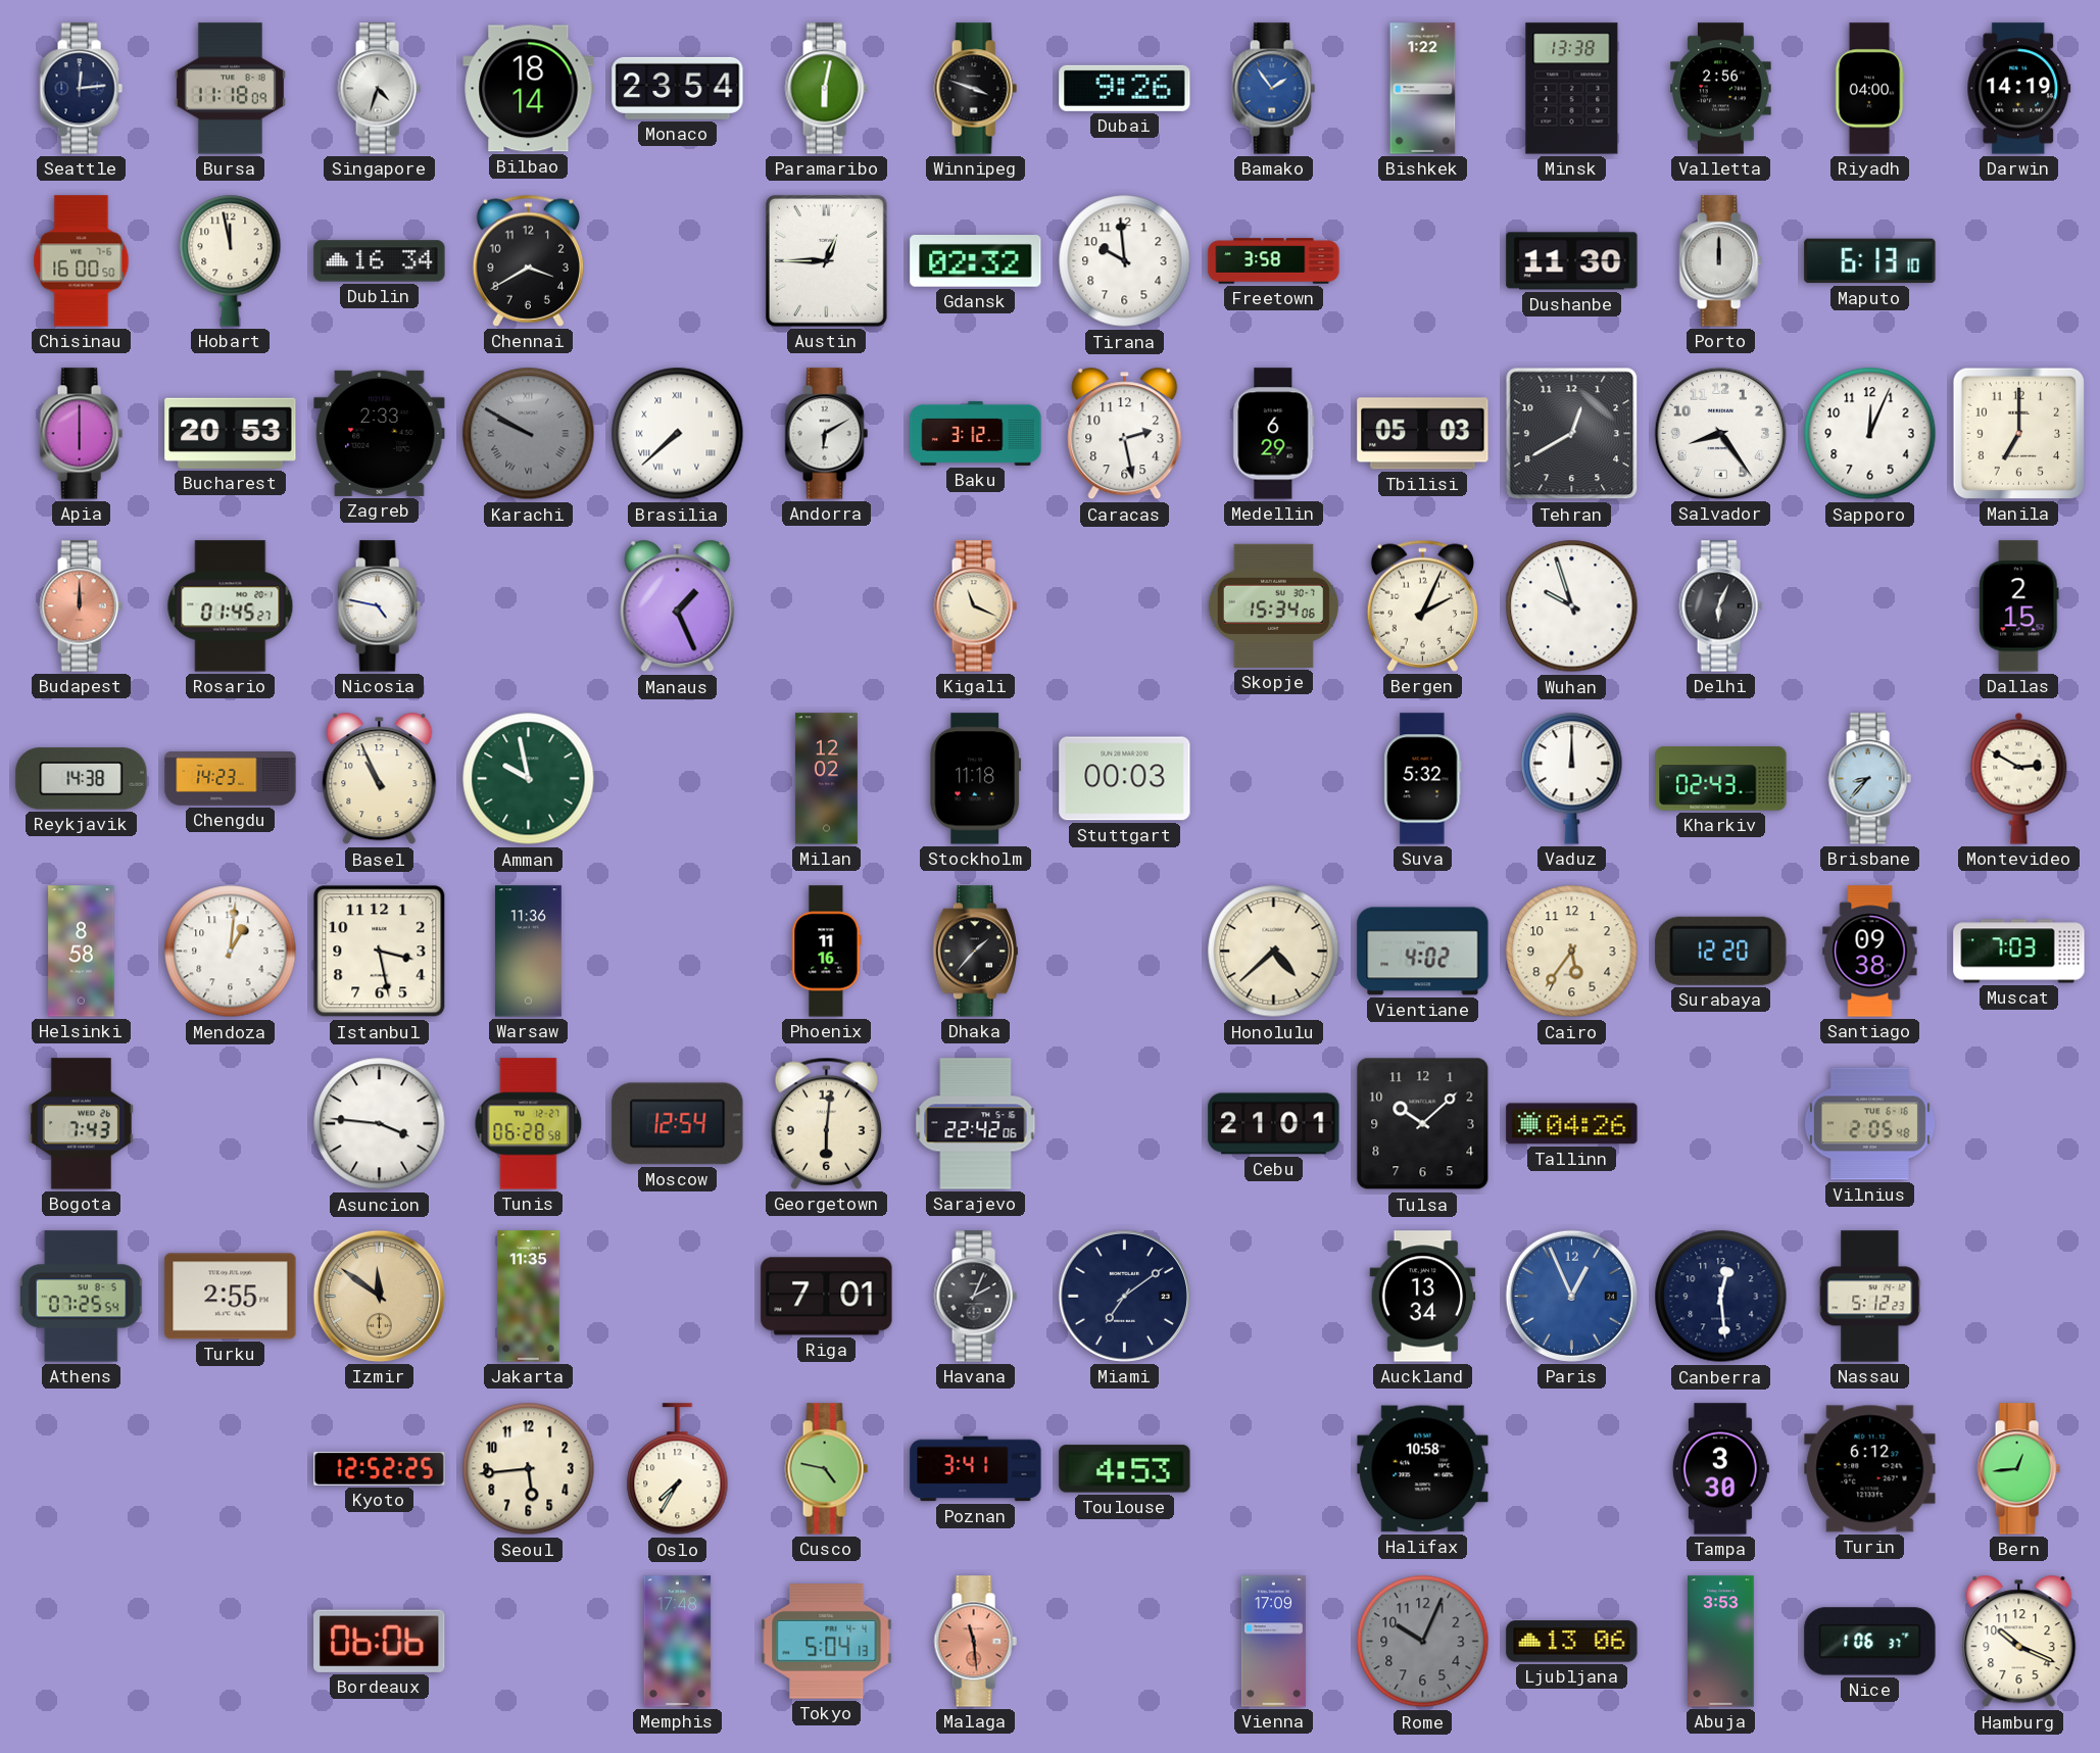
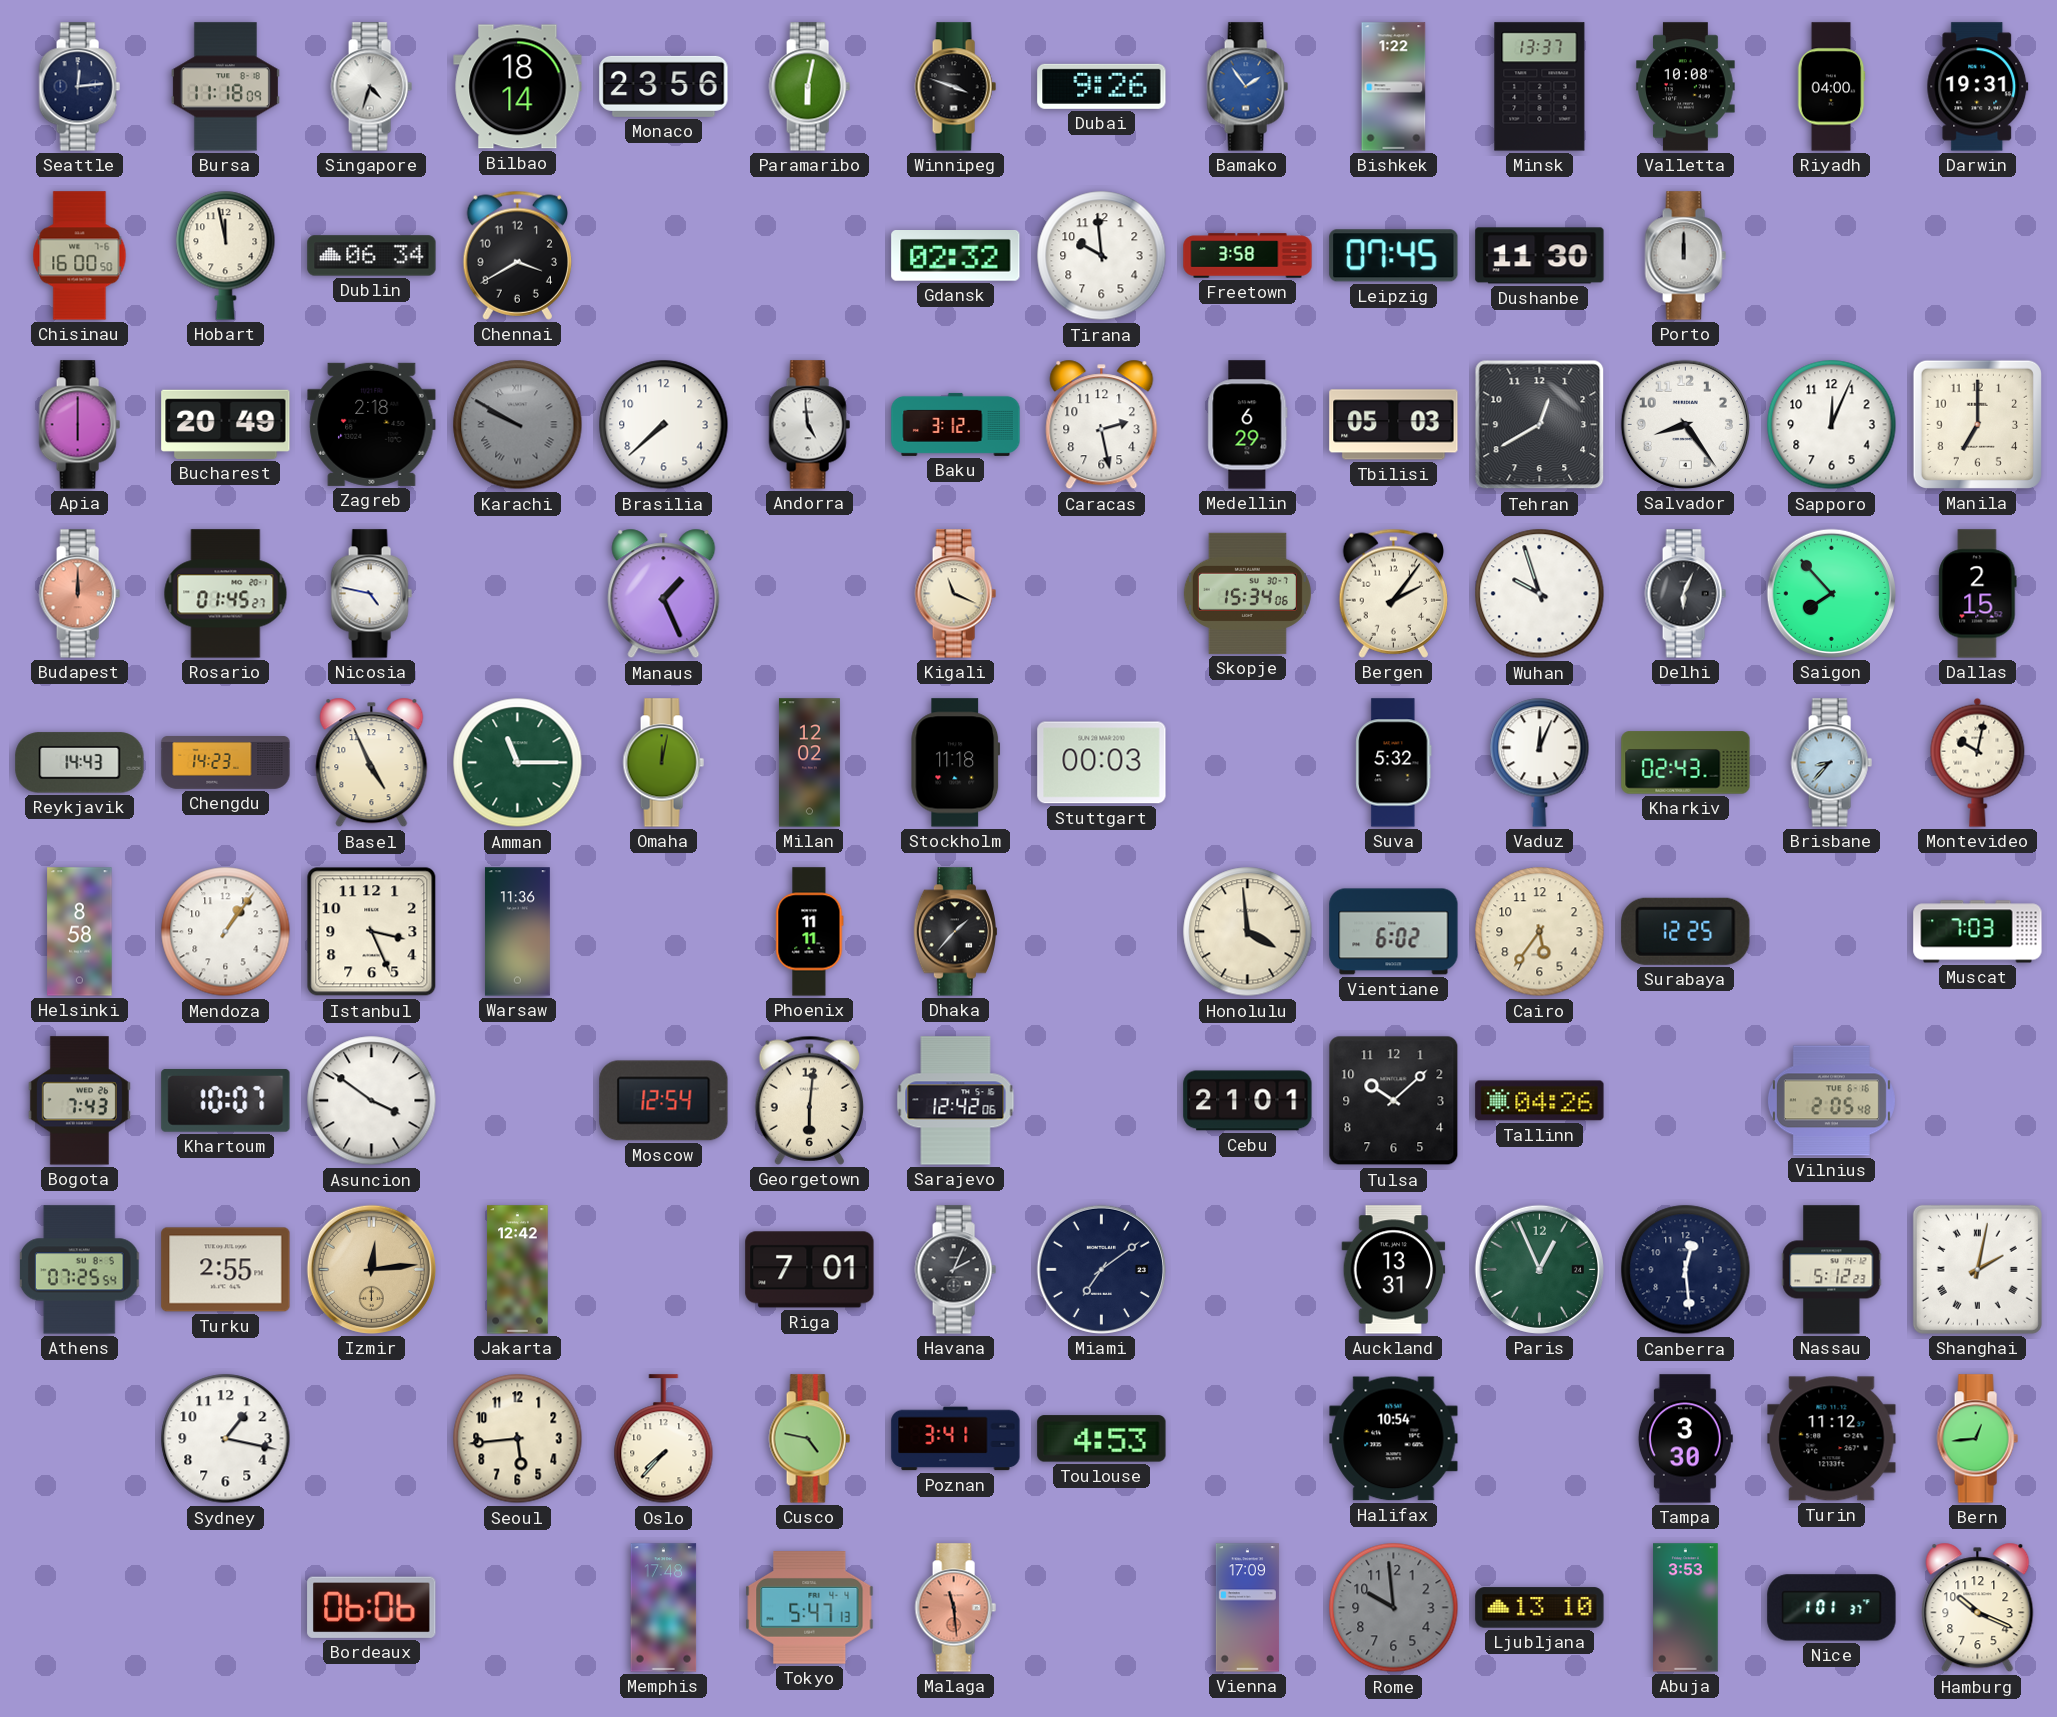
Monaco: 23:54 -> 23:56
Minsk: 13:38 -> 13:37
Valletta: 2:56 -> 10:08
Darwin: 14:19 -> 19:31
Dublin: 16:34 -> 06:34
Austin: 12:45 -> none
Leipzig: none -> 07:45
Maputo: 6:13 -> none
Bucharest: 20:53 -> 20:49
Zagreb: 2:33 -> 2:18
Brasilia numerals: Roman -> Arabic
Andorra: 6:10 -> 4:59
Bergen: 2:04 -> 2:06
Saigon: none -> 7:53
Reykjavik: 14:38 -> 14:43
Basel: 10:56 -> 4:56
Amman: 9:58 -> 11:15
Omaha: none -> 12:02
Vaduz: 12:00 -> 12:04
Montevideo: 2:50 -> 10:02
Mendoza: 1:01 -> 1:06
Istanbul: 3:28 -> 3:26
Phoenix: 11:16 -> 11:11
Honolulu: 4:38 -> 3:59
Vientiane: 4:02 -> 6:02
Surabaya: 12:20 -> 12:25
Santiago: 09:38 -> none
Khartoum: none -> 10:07
Asuncion: 3:46 -> 3:51
Tunis: 06:28 -> none
Sarajevo: 22:42 -> 12:42
Izmir: 11:51 -> 12:14
Jakarta: 11:35 -> 12:42
Auckland: 13:34 -> 13:31
Paris dial: blue -> green
Shanghai: none -> 2:02
Sydney: none -> 1:17
Kyoto: 12:52 -> none
Oslo: 7:35 -> 7:37
Halifax: 10:58 -> 10:54
Turin: 6:12 -> 11:12
Tokyo: 5:04 -> 5:47
Rome: 10:04 -> 9:59
Ljubljana: 13:06 -> 13:10
Nice: 1:06 -> 1:01
